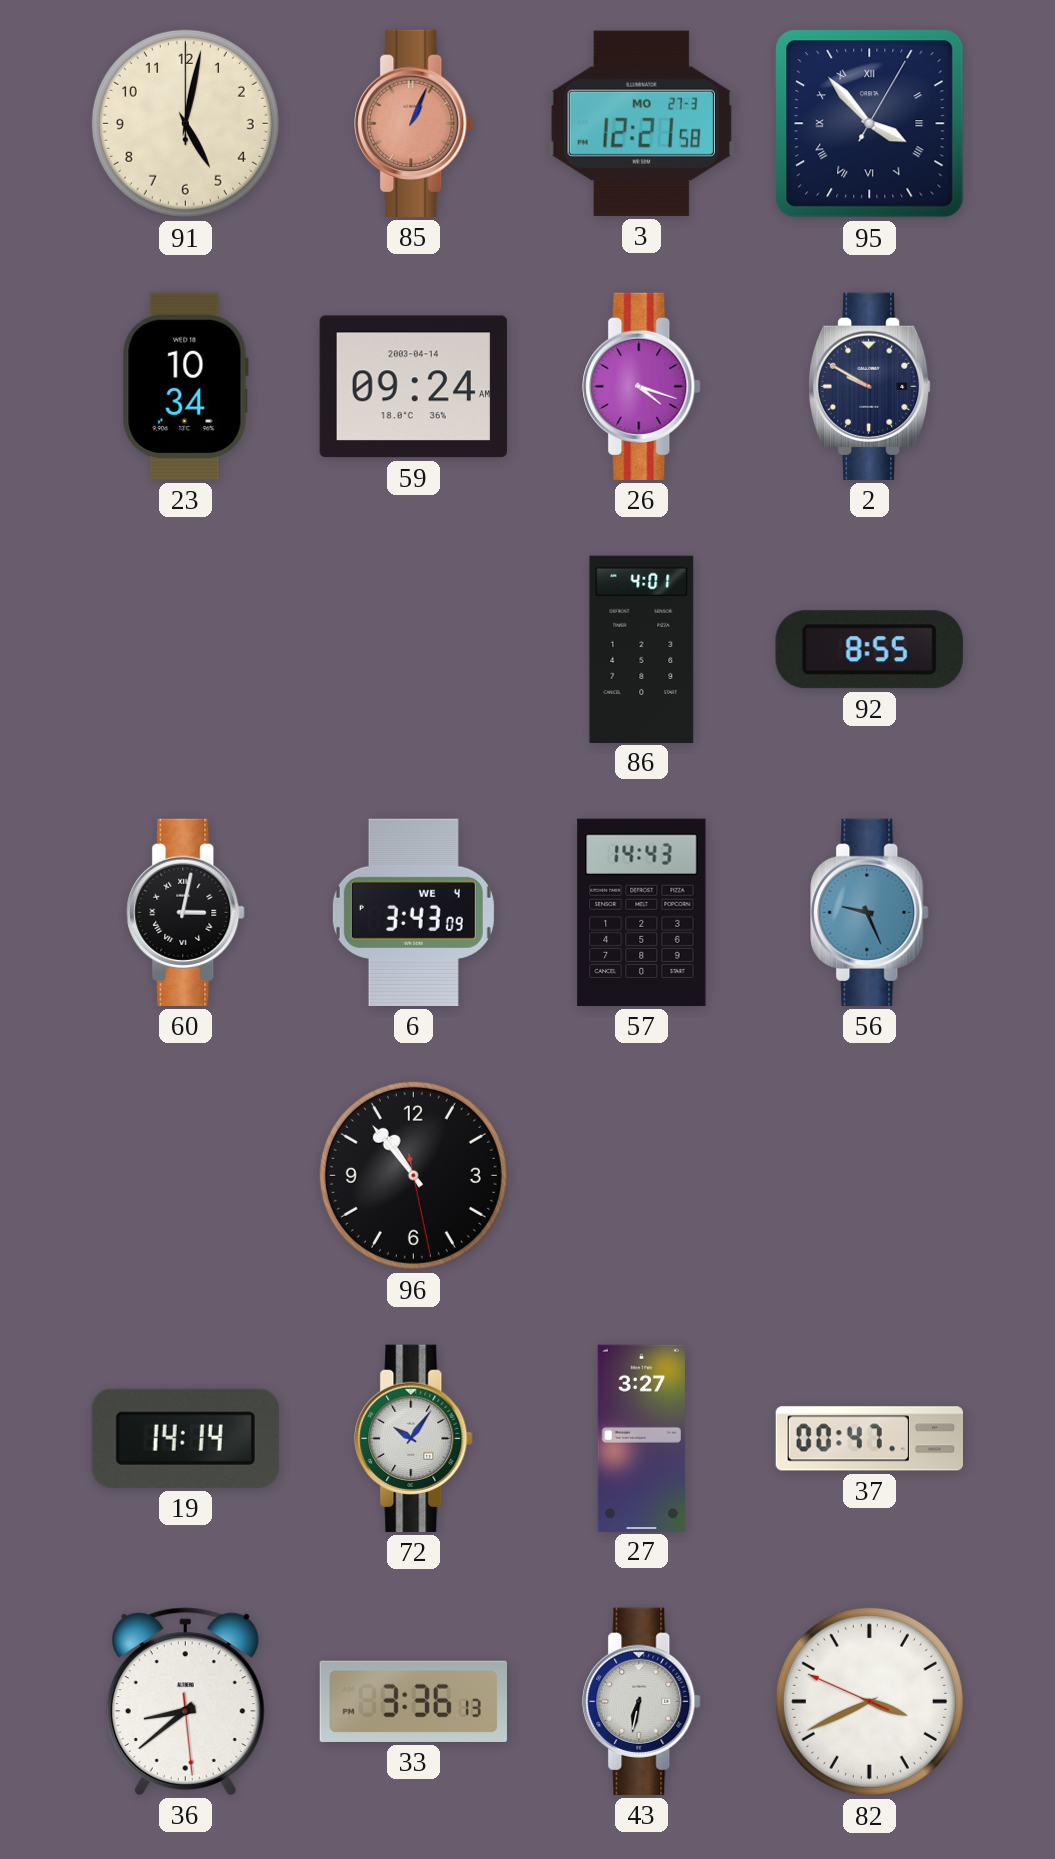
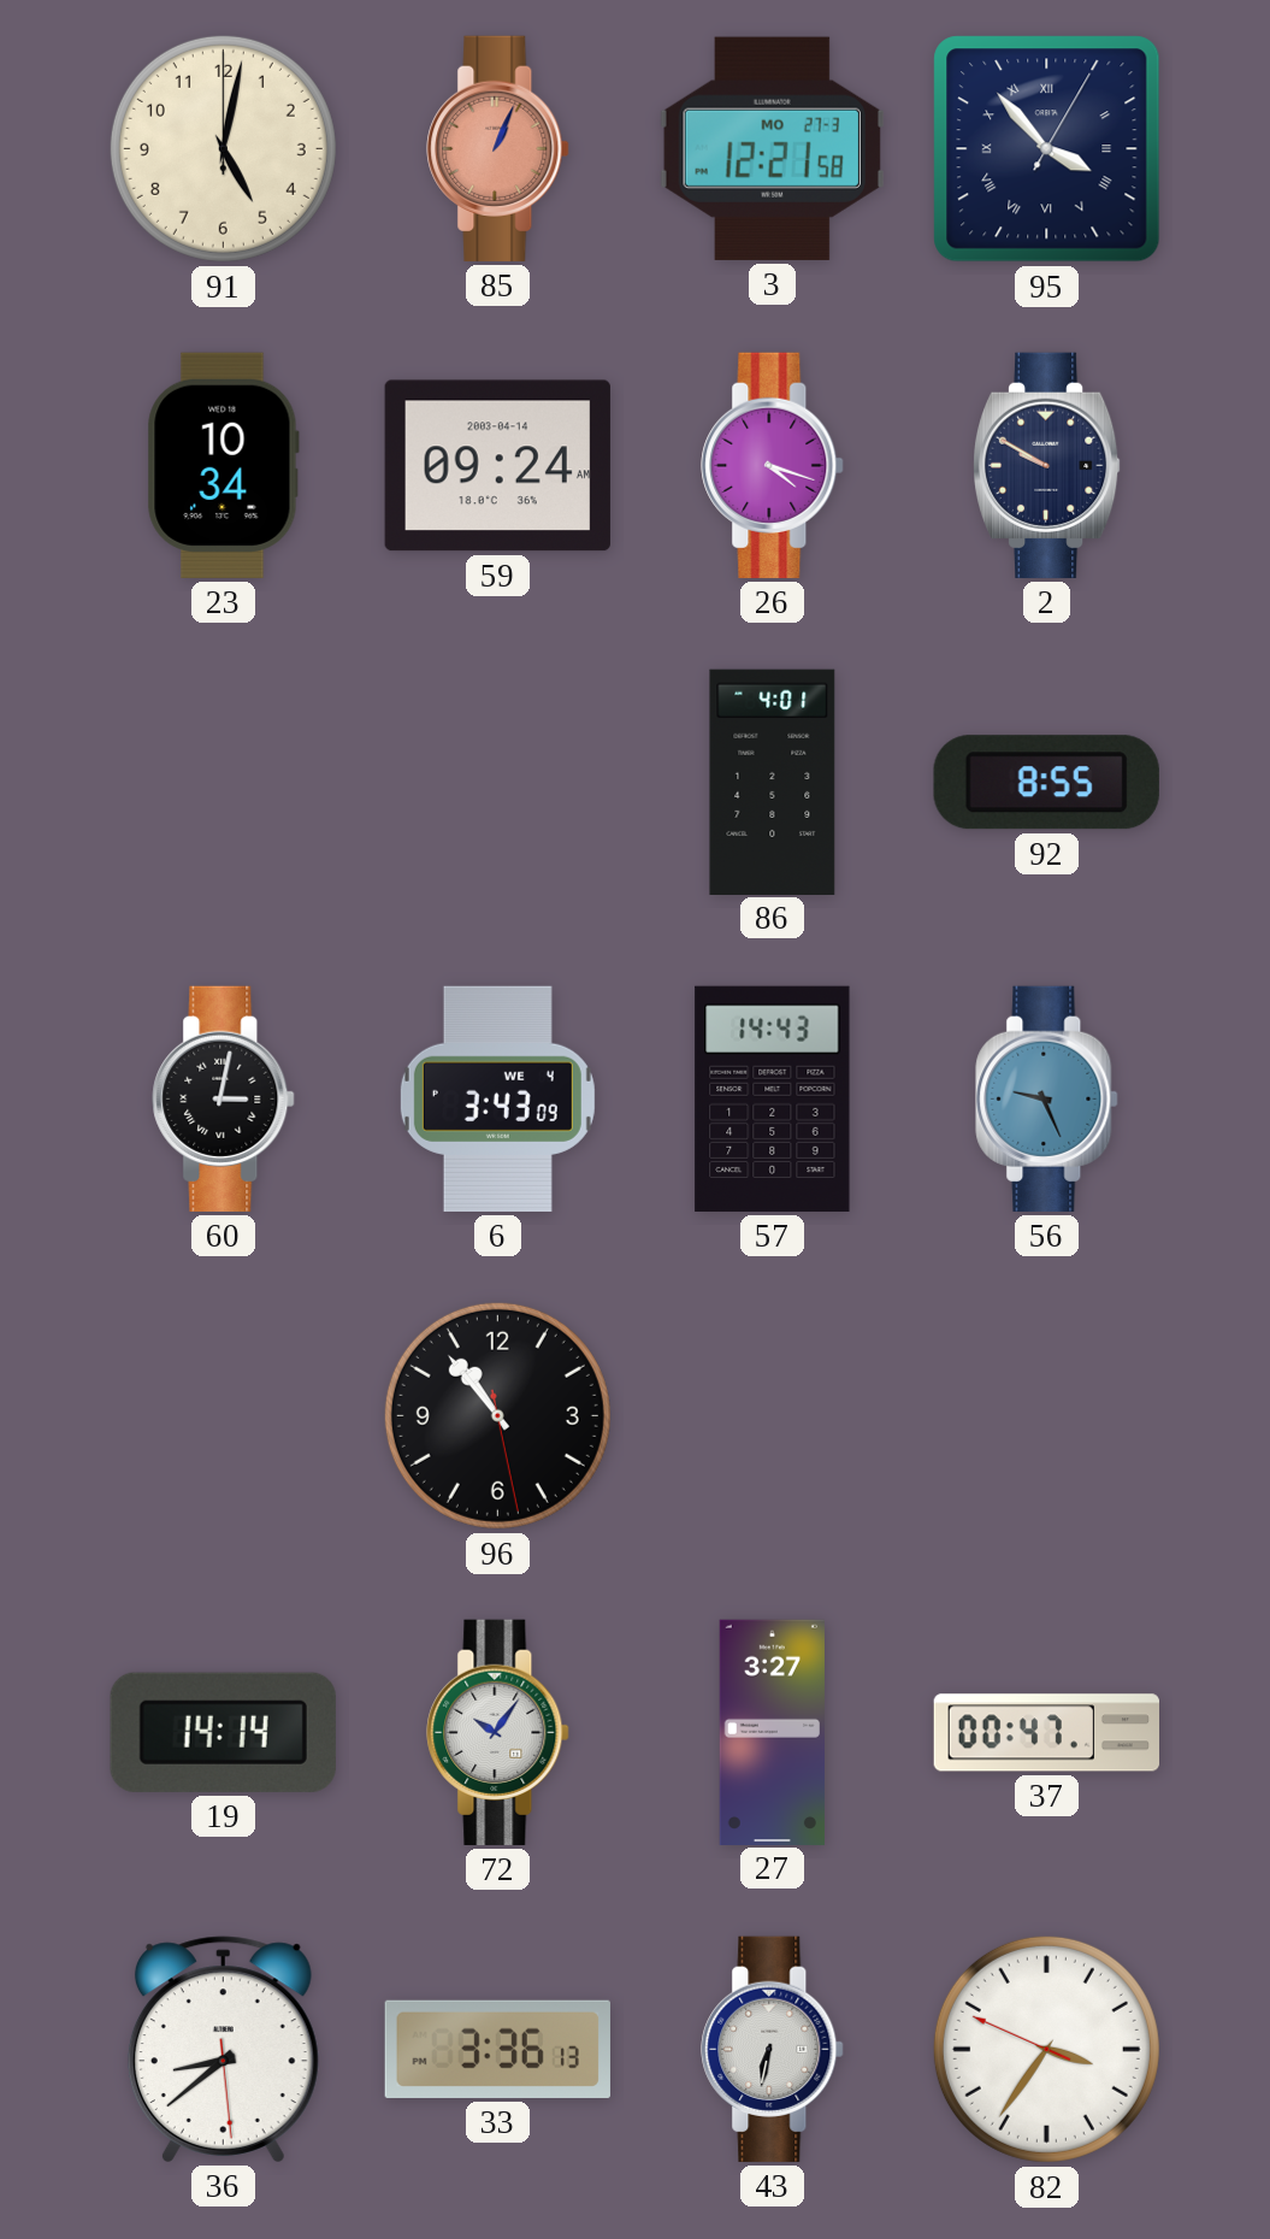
82: 3:40 -> 3:35
